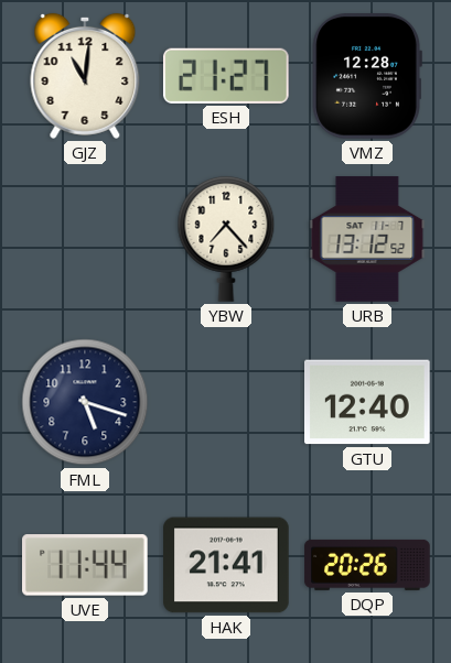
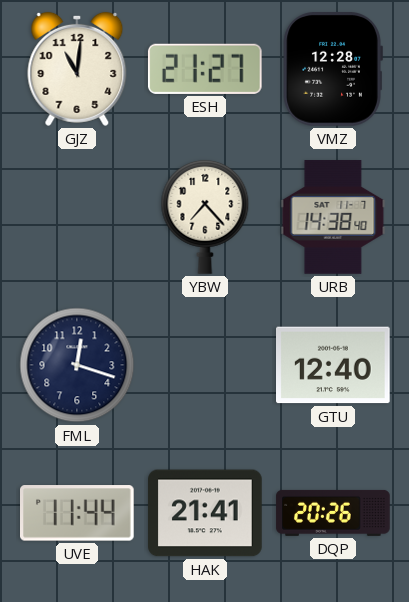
URB: 13:12 -> 14:38
FML: 5:18 -> 12:18
